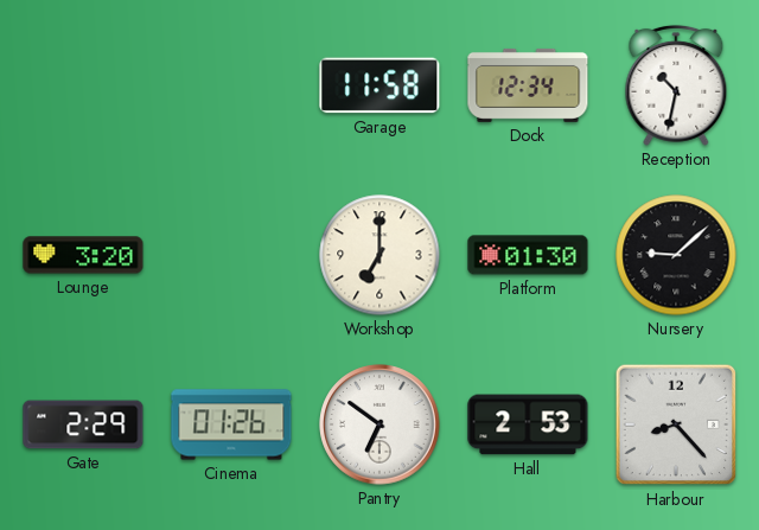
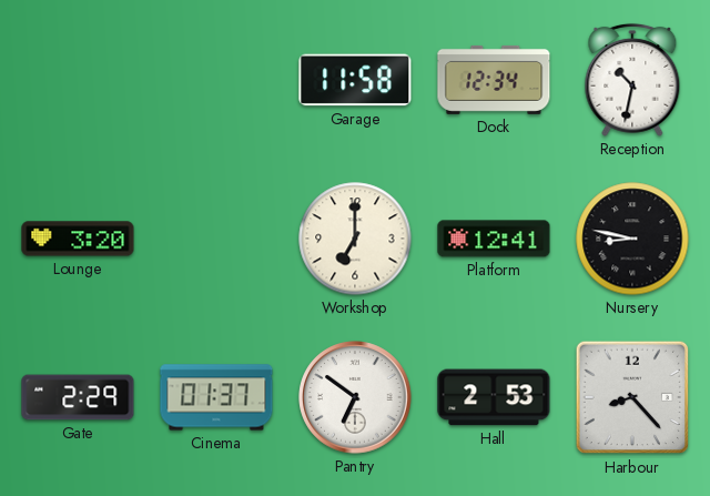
Platform: 01:30 -> 12:41
Nursery: 9:08 -> 8:47
Cinema: 01:26 -> 01:37
